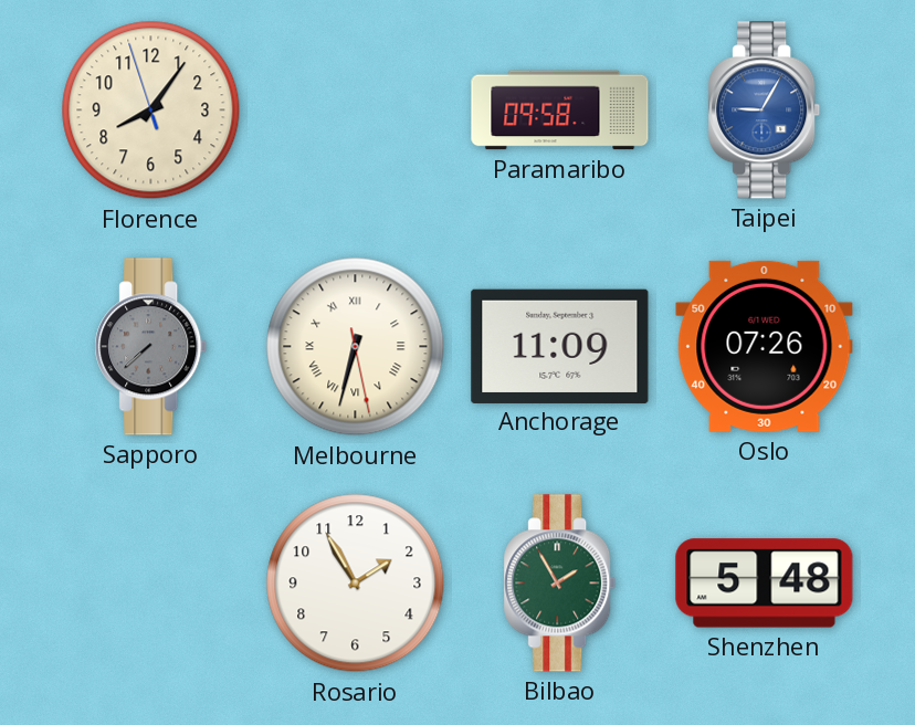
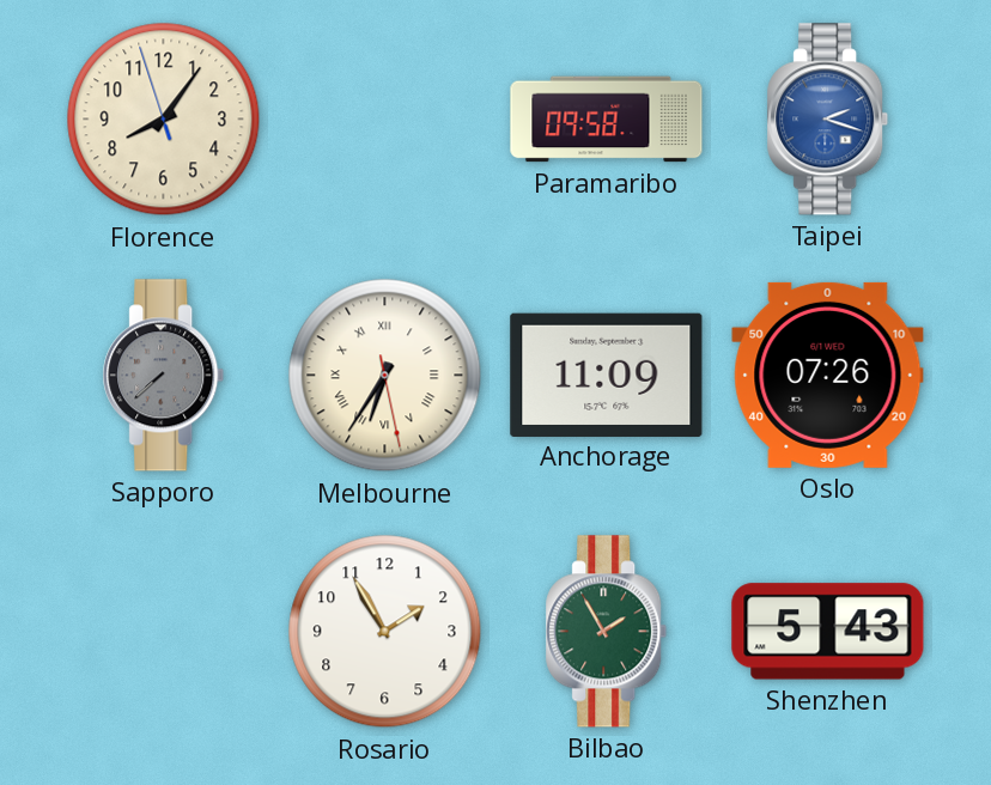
Taipei: 9:05 -> 2:18
Melbourne: 6:32 -> 6:35
Shenzhen: 5:48 -> 5:43
